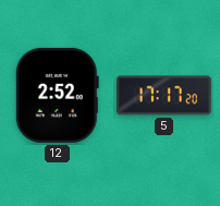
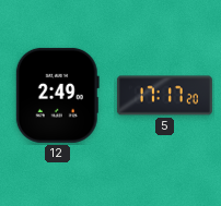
12: 2:52 -> 2:49
